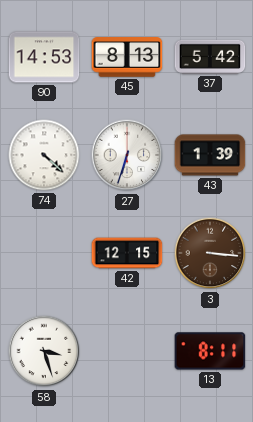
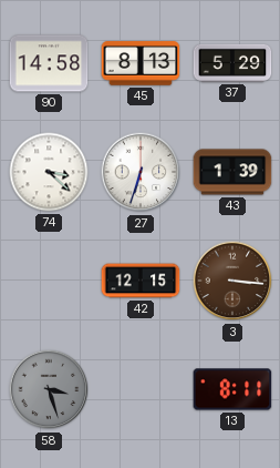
90: 14:53 -> 14:58
37: 5:42 -> 5:29
74: 4:22 -> 3:22
58 dial: white -> grey
